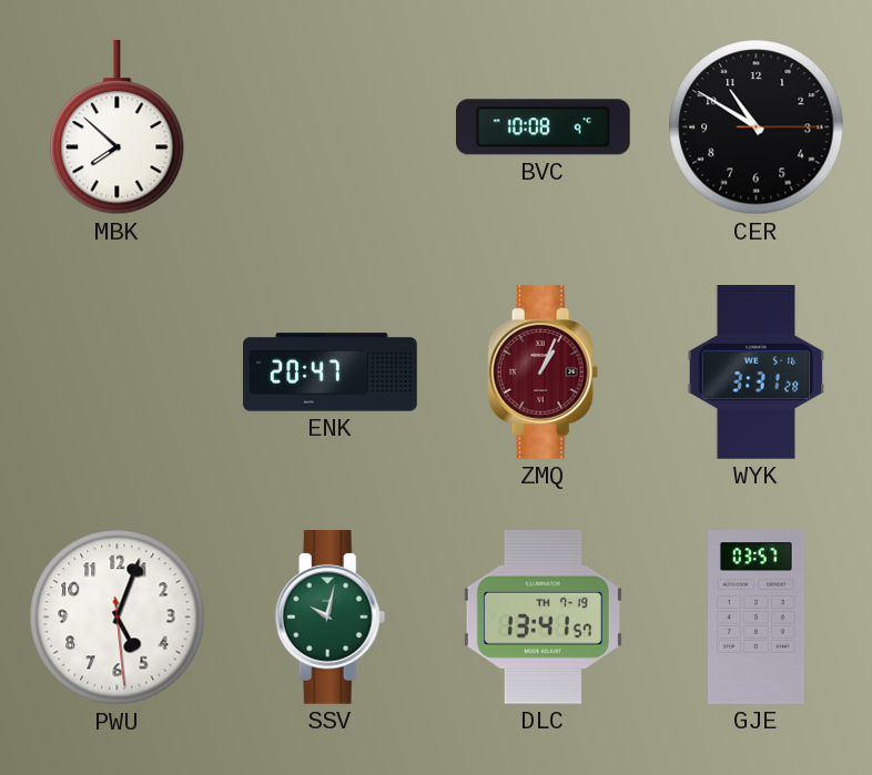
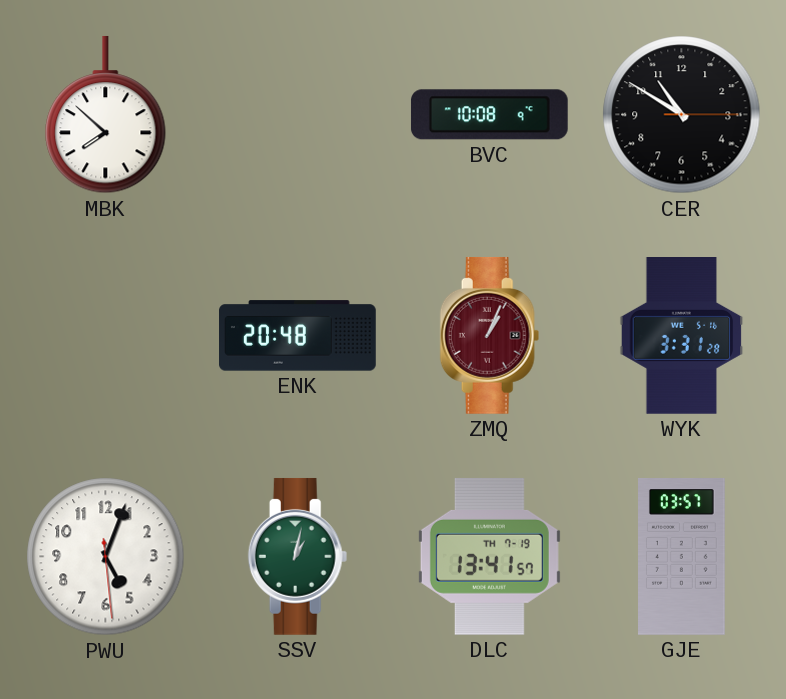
ENK: 20:47 -> 20:48
SSV: 10:02 -> 1:02
